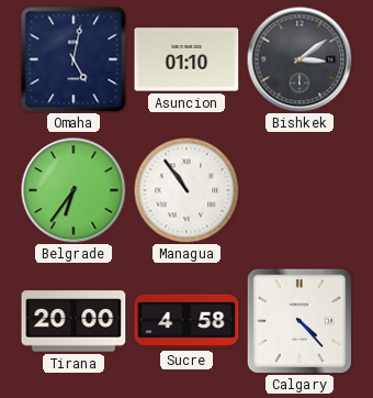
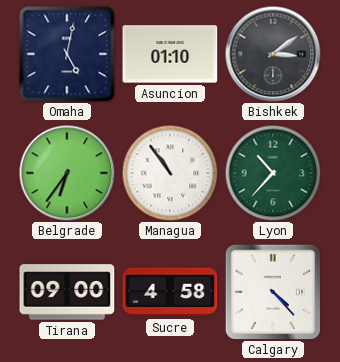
Lyon: none -> 10:37
Tirana: 20:00 -> 09:00
